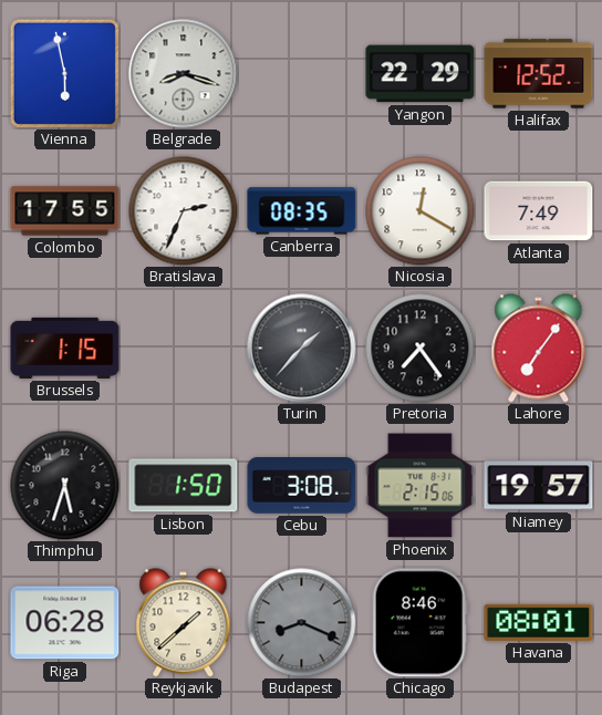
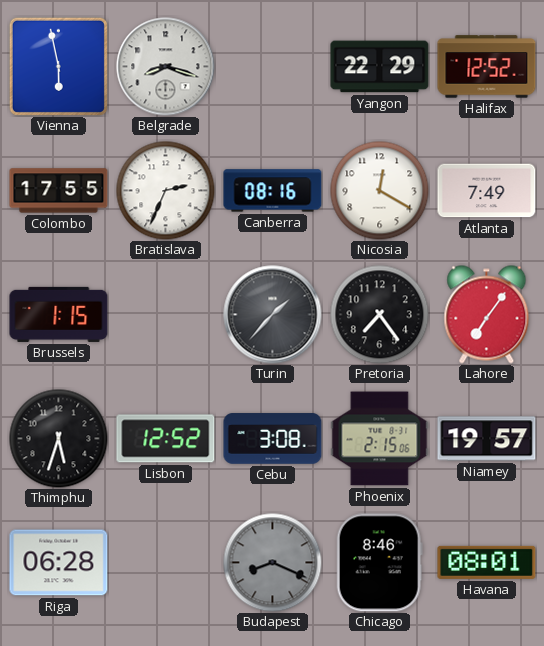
Canberra: 08:35 -> 08:16
Lisbon: 1:50 -> 12:52
Reykjavik: 1:38 -> none
